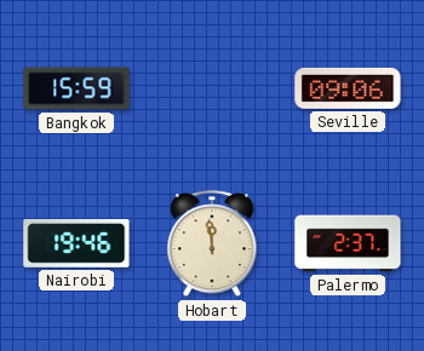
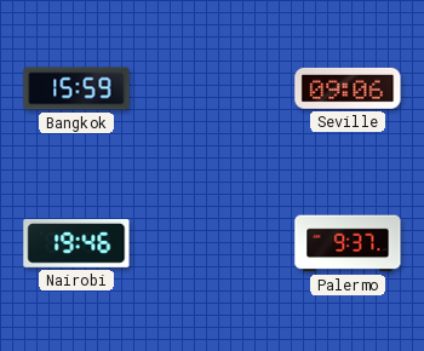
Hobart: 11:59 -> none
Palermo: 2:37 -> 9:37
